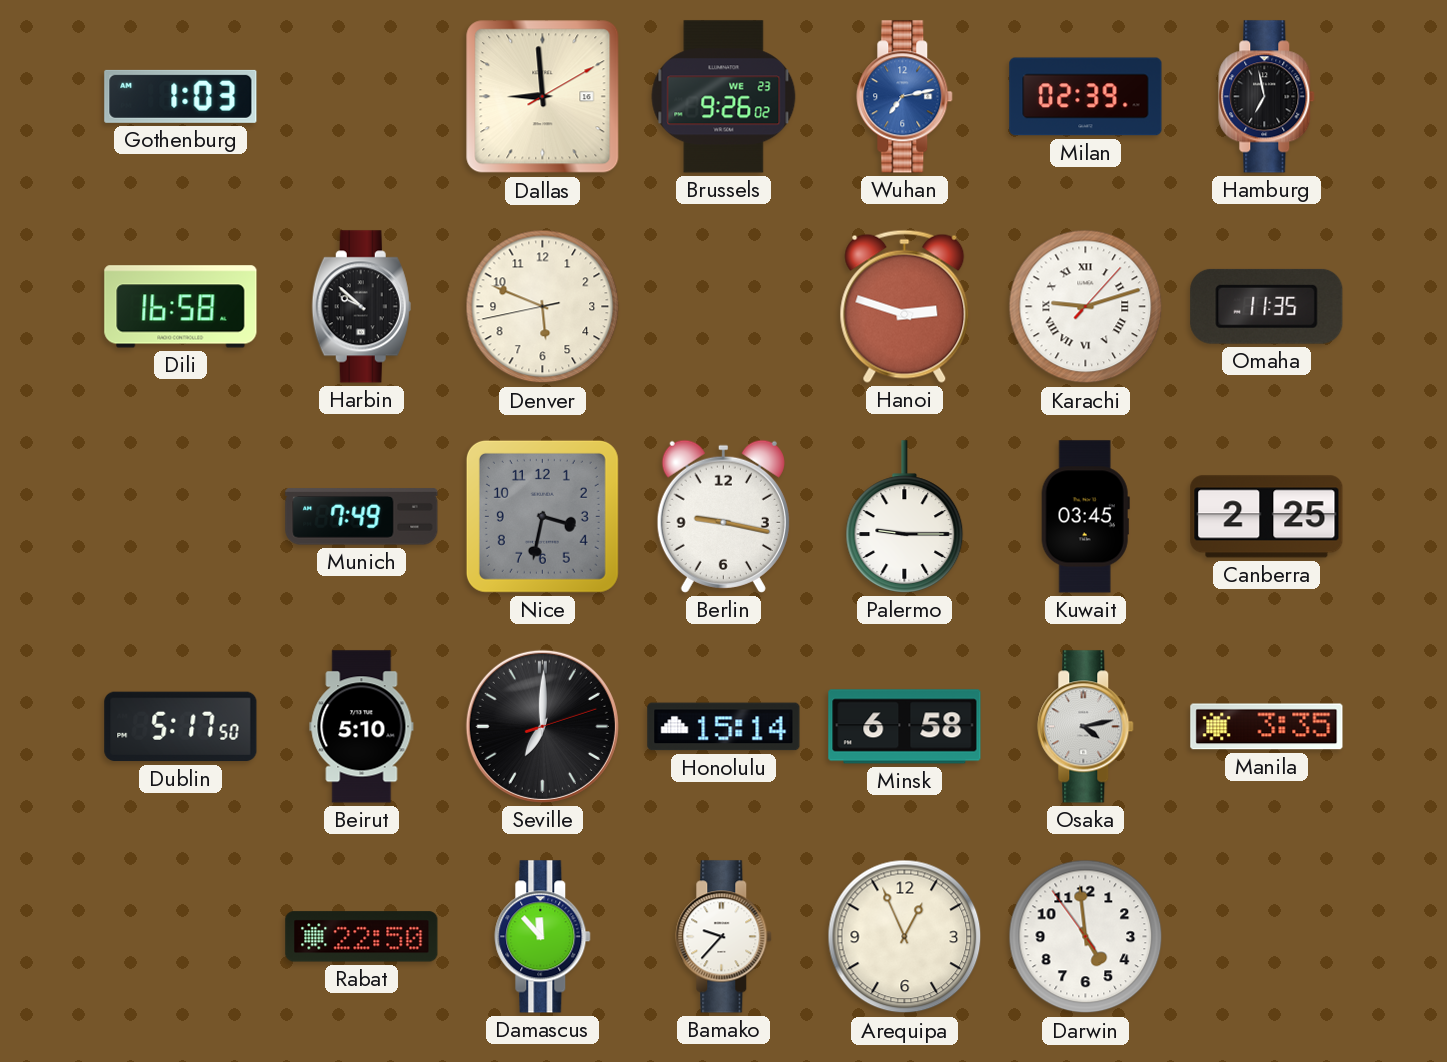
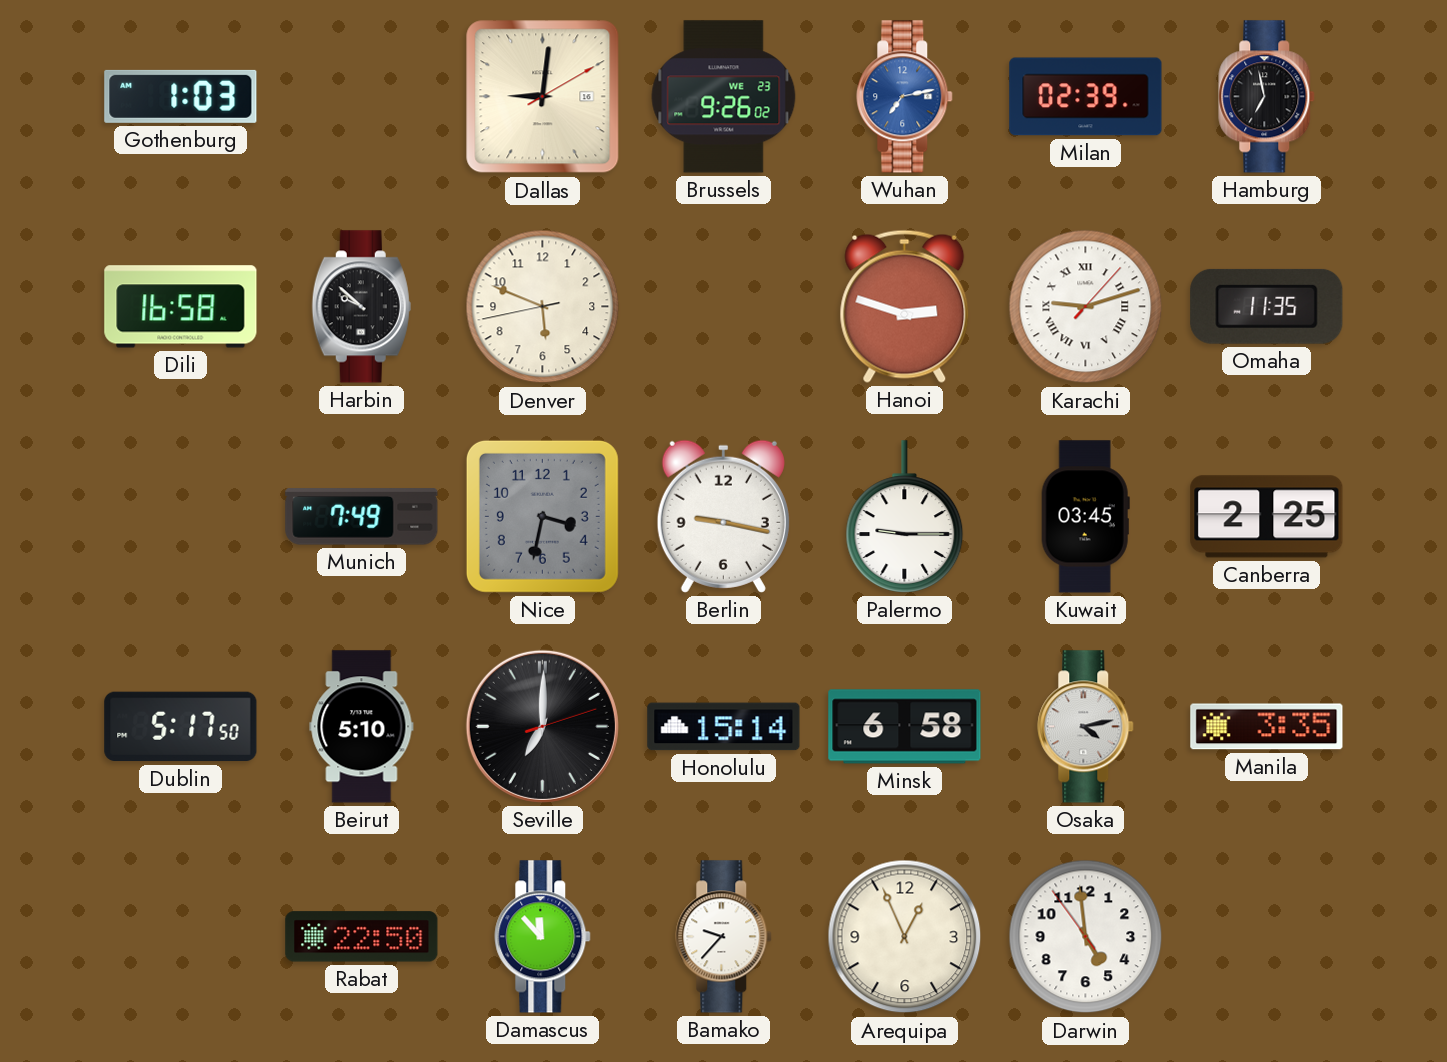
Dallas: 8:59 -> 9:01
